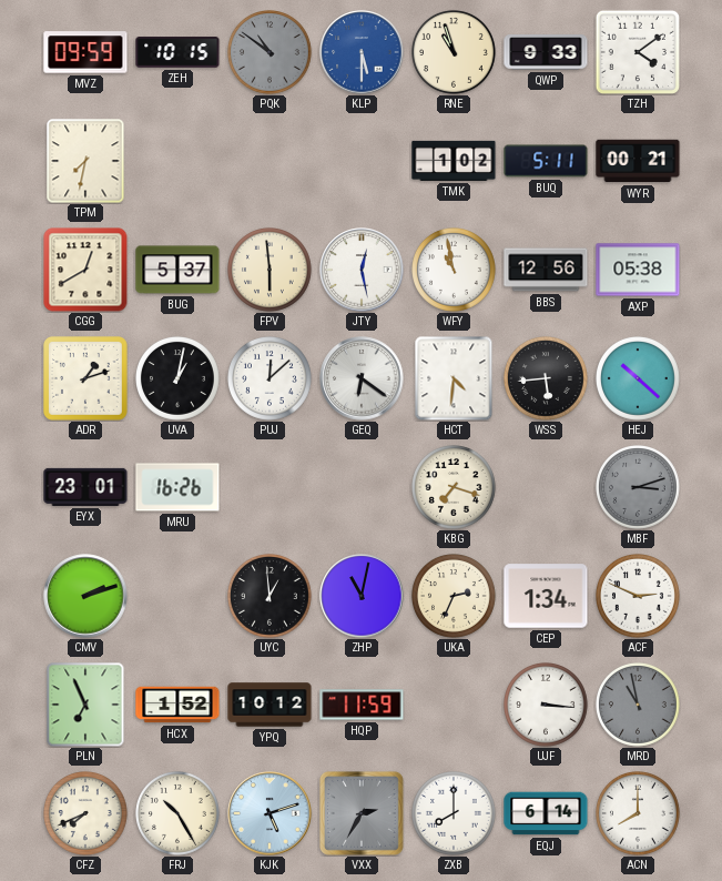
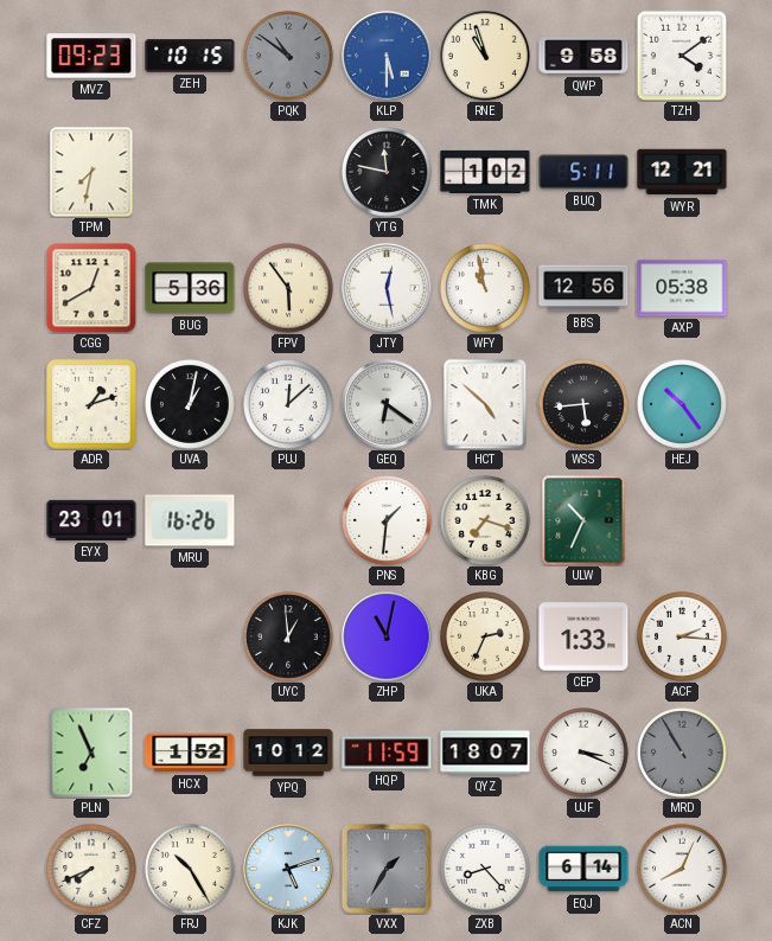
MVZ: 09:59 -> 09:23
QWP: 9:33 -> 9:58
YTG: none -> 11:47
WYR: 00:21 -> 12:21
BUG: 5:37 -> 5:36
FPV: 5:59 -> 5:54
HCT: 4:31 -> 4:52
HEJ: 10:22 -> 10:24
PNS: none -> 1:31
ULW: none -> 10:34
MBF: 3:12 -> none
CMV: 2:12 -> none
CEP: 1:34 -> 1:33
ACF: 2:49 -> 2:16
QYZ: none -> 18:07
UJF: 3:16 -> 3:19
MRD: 10:58 -> 10:55
VXX: 2:35 -> 1:35
ZXB: 8:00 -> 8:23
ACN: 8:00 -> 8:04
